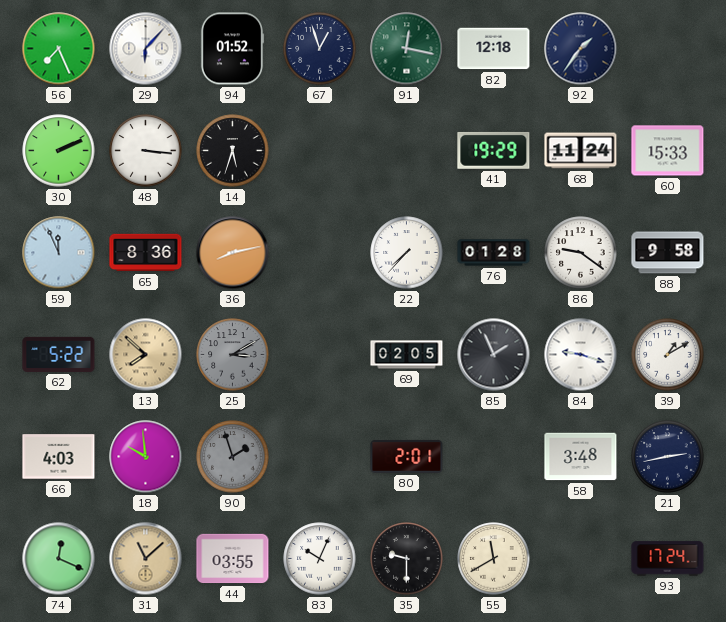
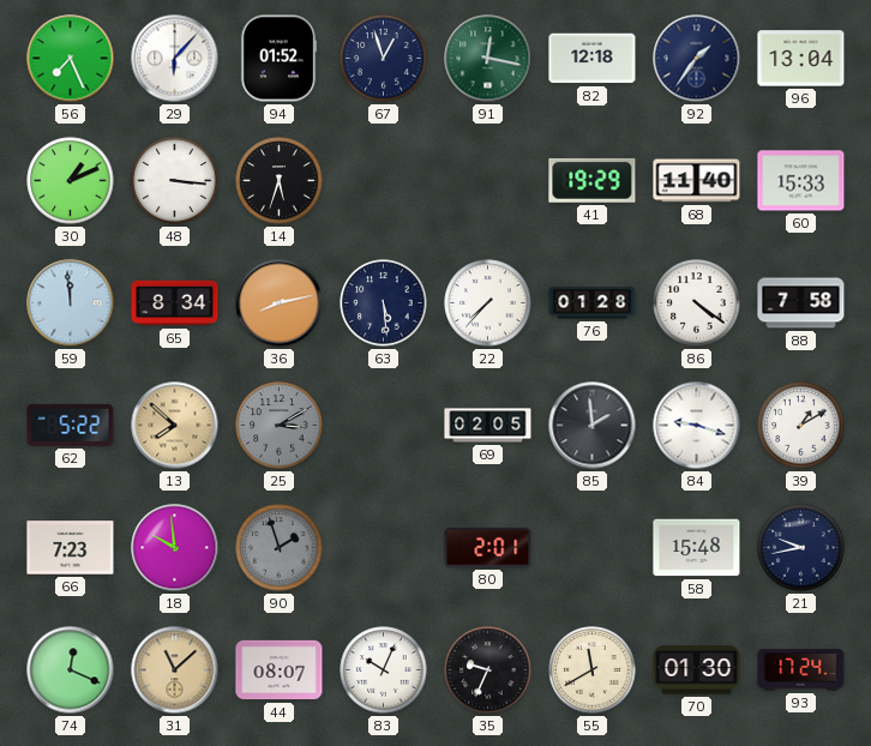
96: none -> 13:04
30: 2:11 -> 1:11
68: 11:24 -> 11:40
59: 11:56 -> 11:59
65: 8:36 -> 8:34
63: none -> 5:29
86: 9:21 -> 4:21
88: 9:58 -> 7:58
85: 1:56 -> 1:59
66: 4:03 -> 7:23
58: 3:48 -> 15:48
21: 2:43 -> 9:43
44: 03:55 -> 08:07
35: 9:30 -> 9:34
70: none -> 01:30
